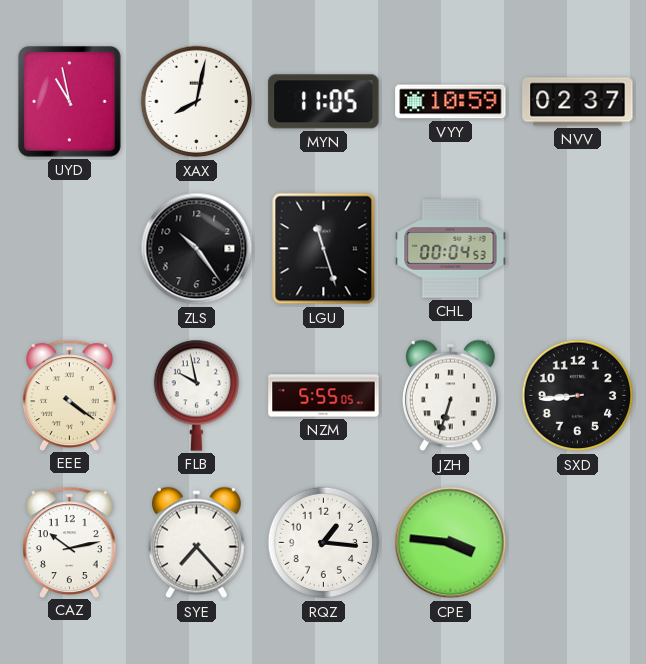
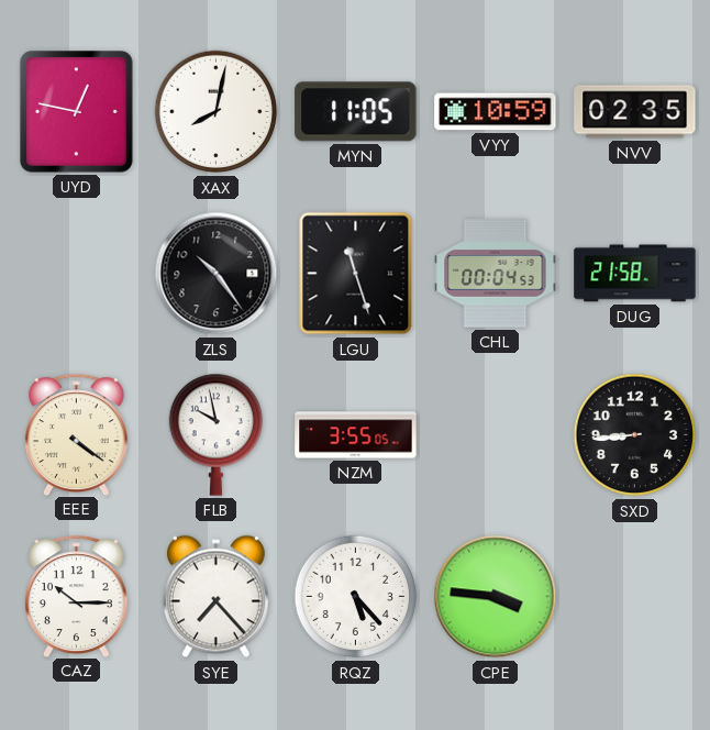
UYD: 10:58 -> 12:47
NVV: 02:37 -> 02:35
DUG: none -> 21:58
NZM: 5:55 -> 3:55
JZH: 6:33 -> none
CAZ: 10:13 -> 10:15
RQZ: 1:16 -> 5:23
